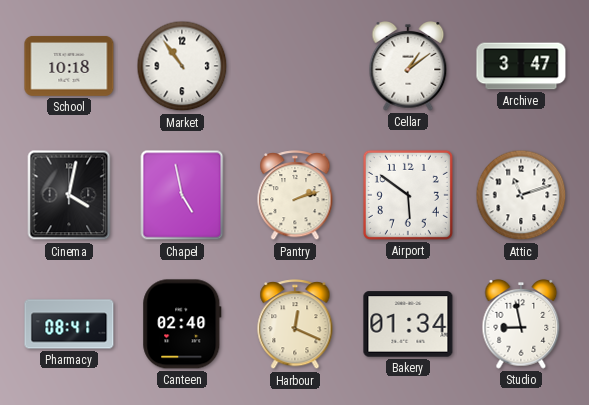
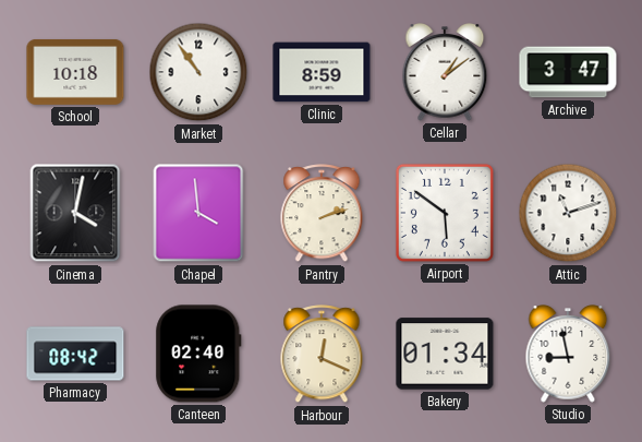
Clinic: none -> 8:59
Chapel: 4:58 -> 3:59
Pharmacy: 08:41 -> 08:42
